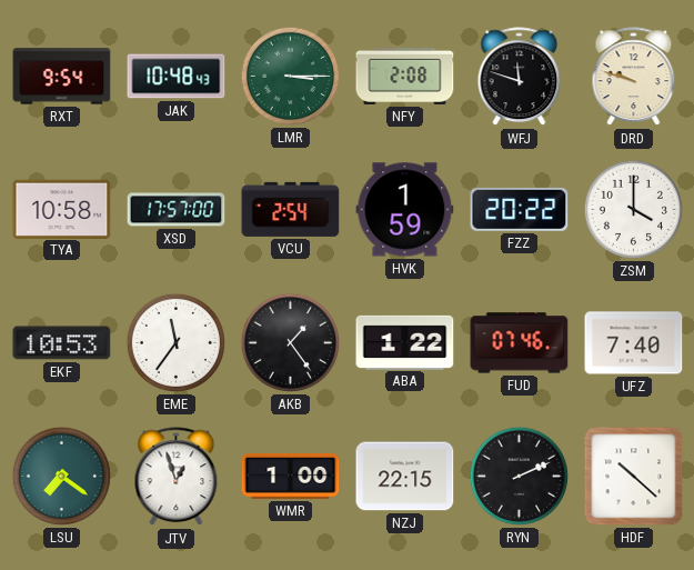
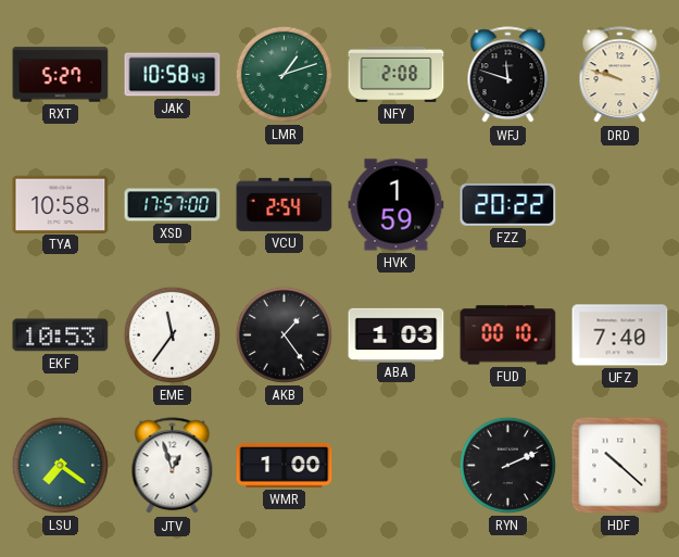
RXT: 9:54 -> 5:27
JAK: 10:48 -> 10:58
LMR: 3:15 -> 1:12
ZSM: 4:00 -> none
ABA: 1:22 -> 1:03
FUD: 07:46 -> 00:10
NZJ: 22:15 -> none
